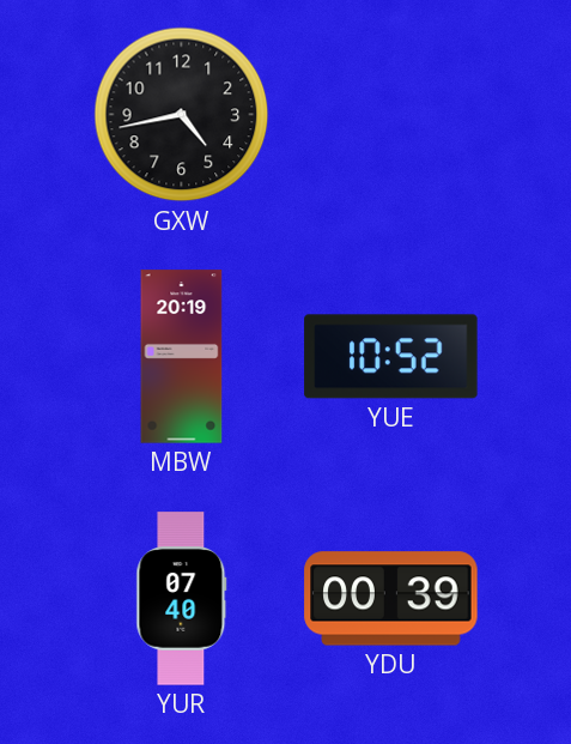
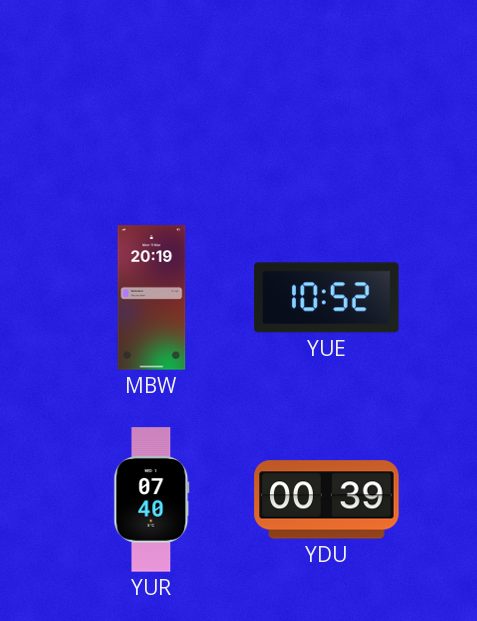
GXW: 4:43 -> none
